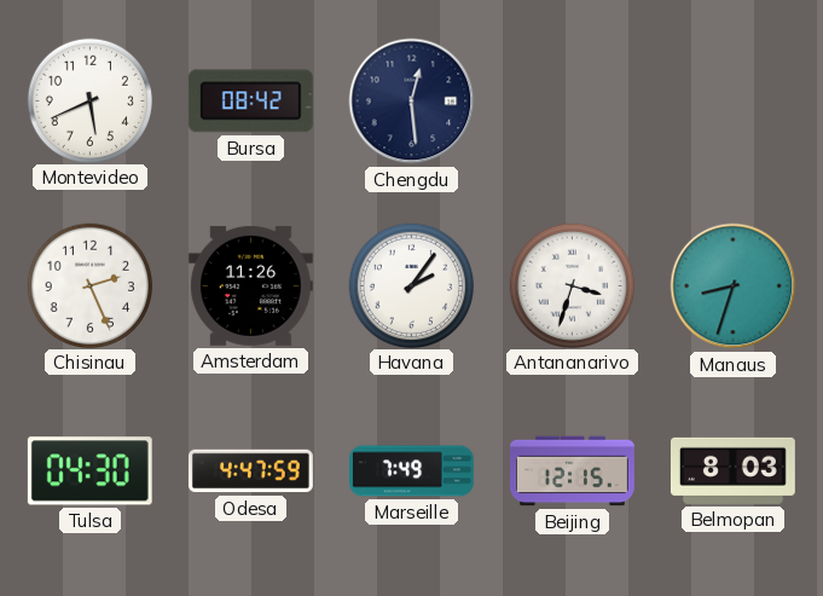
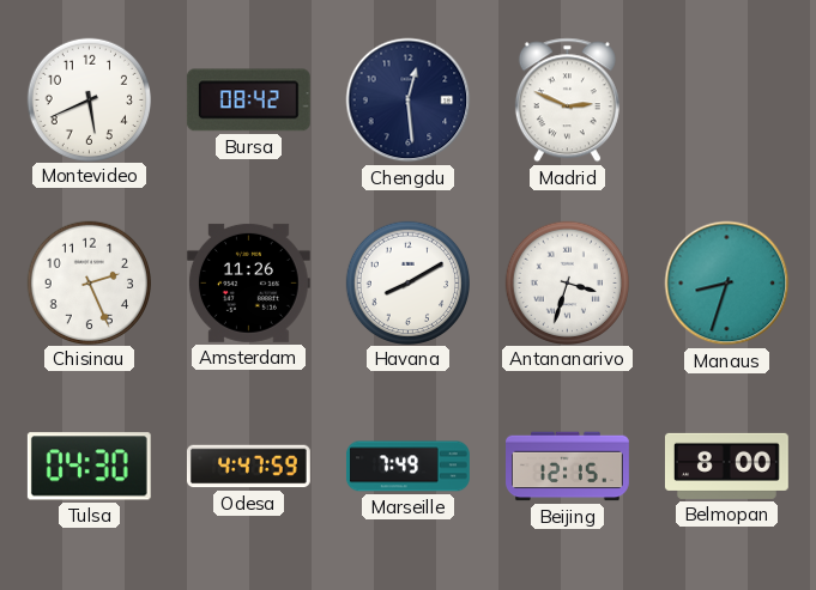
Madrid: none -> 2:49
Havana: 2:06 -> 8:10
Belmopan: 8:03 -> 8:00
